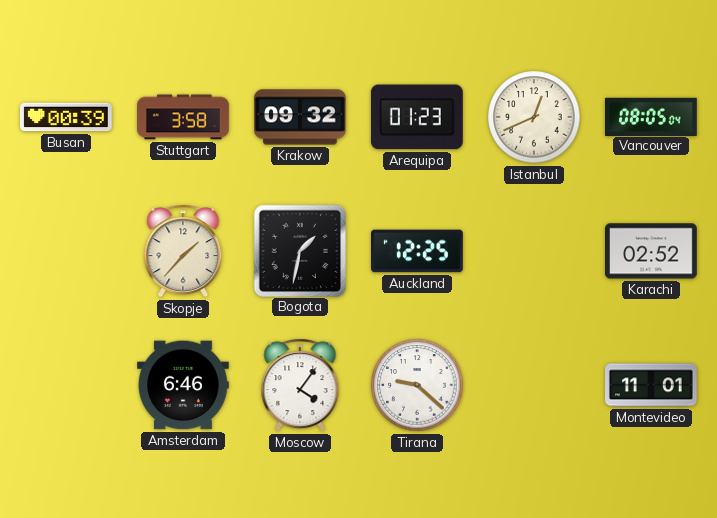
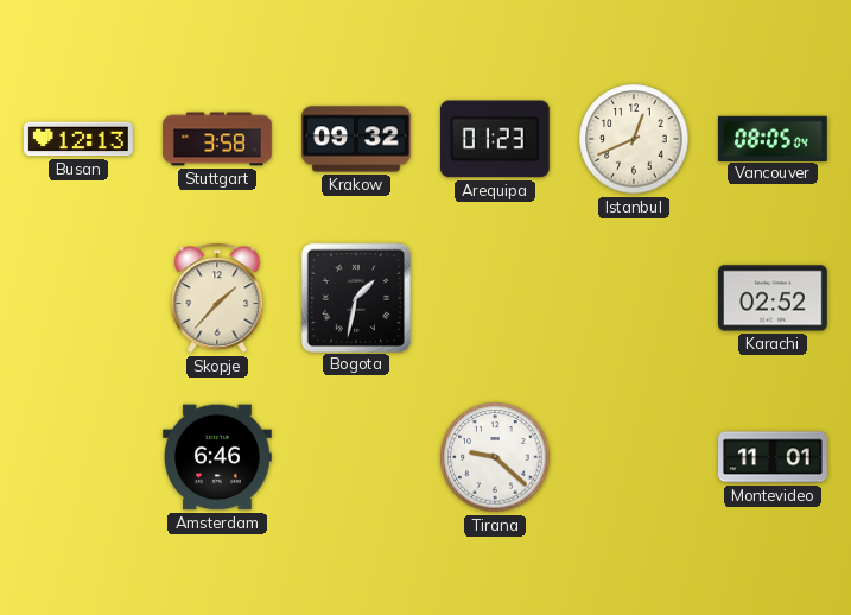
Busan: 00:39 -> 12:13
Auckland: 12:25 -> none
Moscow: 4:06 -> none
